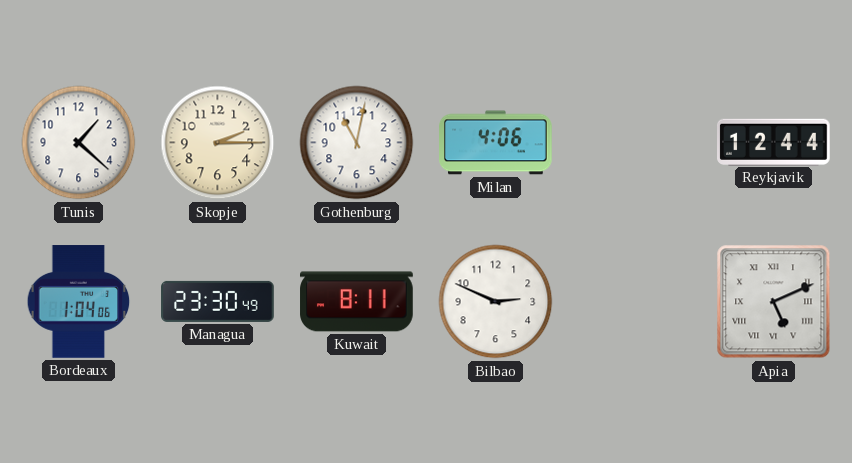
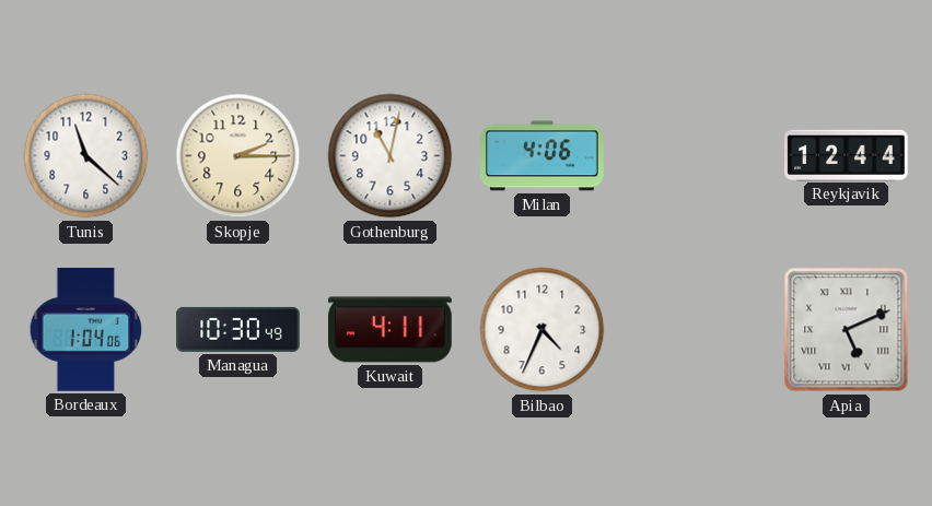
Tunis: 1:22 -> 11:22
Managua: 23:30 -> 10:30
Kuwait: 8:11 -> 4:11
Bilbao: 2:49 -> 4:34
